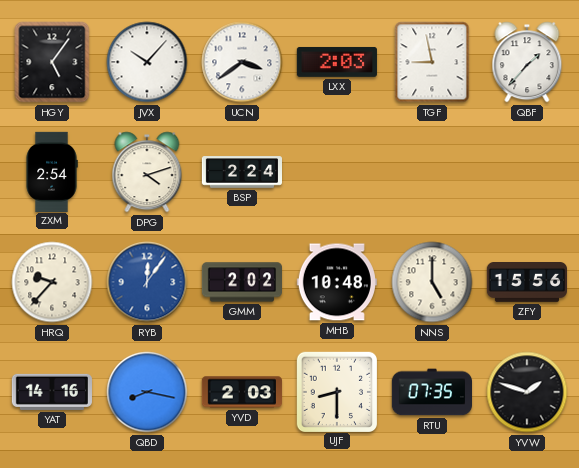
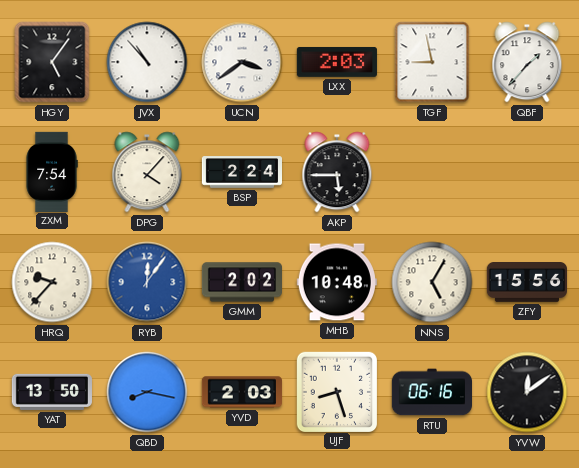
JVX: 10:07 -> 10:53
ZXM: 2:54 -> 7:54
DPG: 4:12 -> 4:07
AKP: none -> 5:45
NNS: 5:00 -> 5:05
YAT: 14:16 -> 13:50
UJF: 8:30 -> 8:27
RTU: 07:35 -> 06:16
YVW: 1:48 -> 12:09
